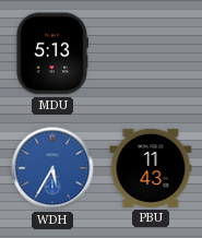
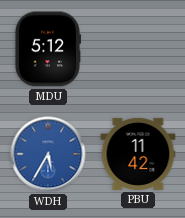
MDU: 5:13 -> 5:12
PBU: 11:43 -> 11:42
